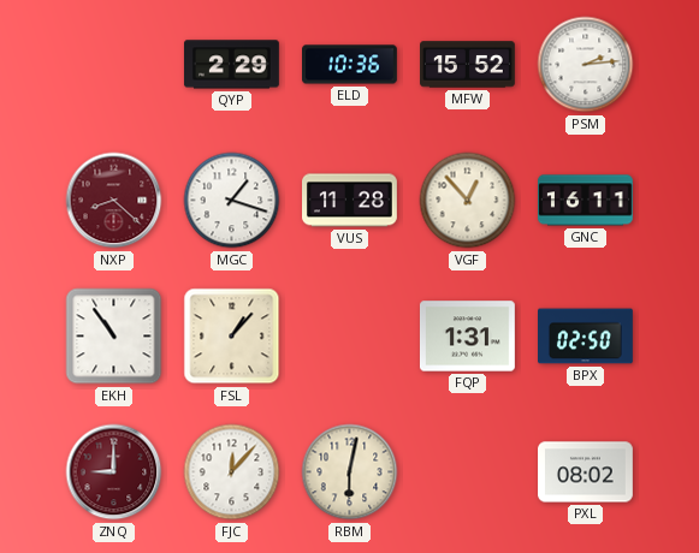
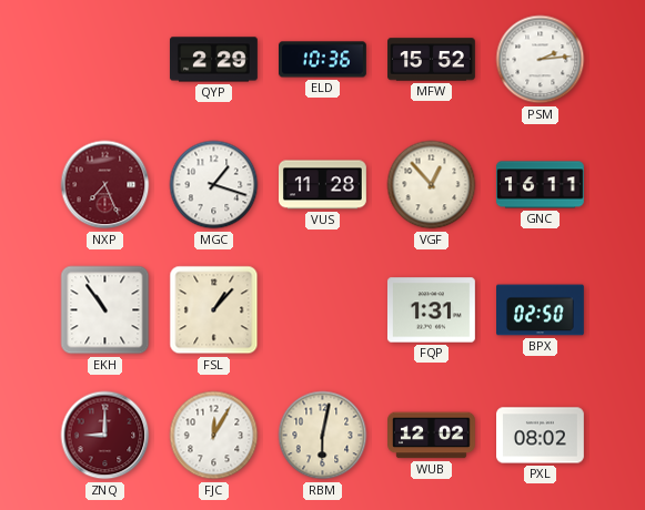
NXP: 8:22 -> 7:26
FJC: 12:07 -> 12:05
WUB: none -> 12:02
